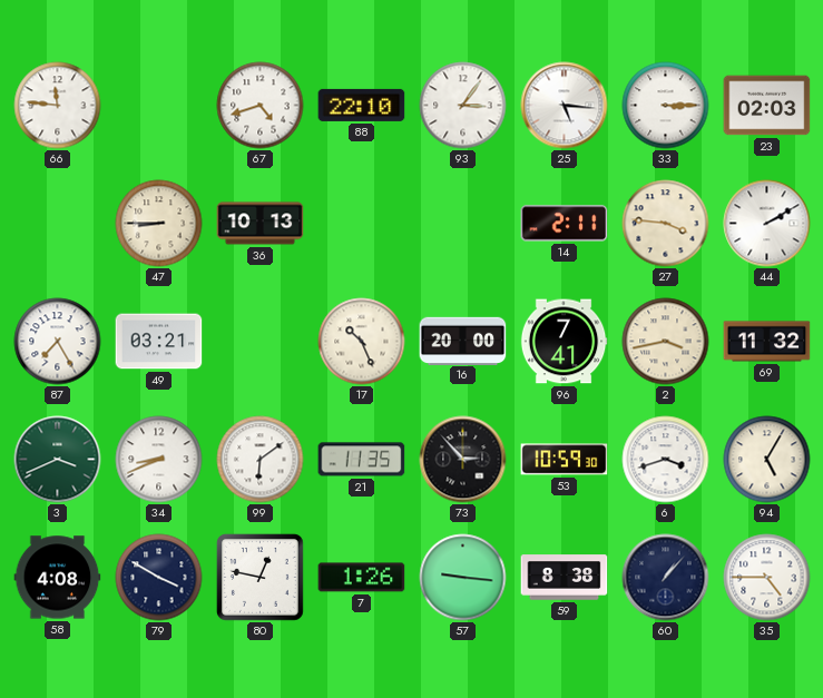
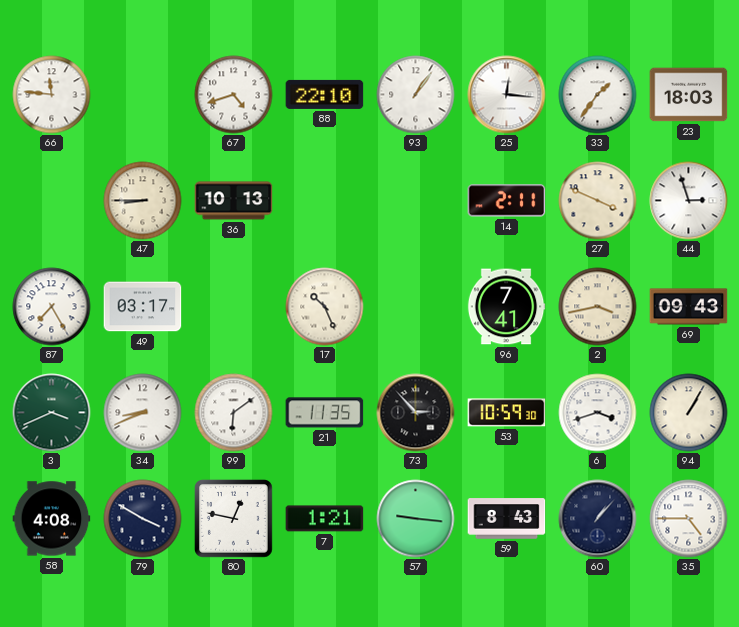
93: 3:06 -> 1:06
25: 5:16 -> 12:16
33: 3:15 -> 1:36
23: 02:03 -> 18:03
27: 3:46 -> 3:49
44: 2:10 -> 2:57
49: 03:21 -> 03:17
16: 20:00 -> none
69: 11:32 -> 09:43
94: 5:05 -> 1:05
7: 1:26 -> 1:21
59: 8:38 -> 8:43
